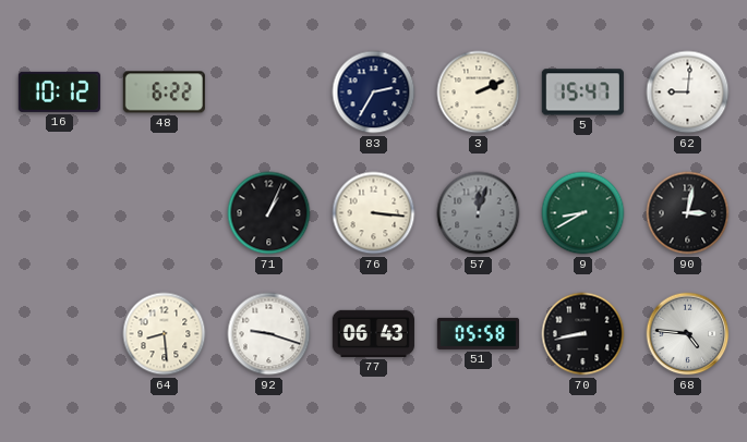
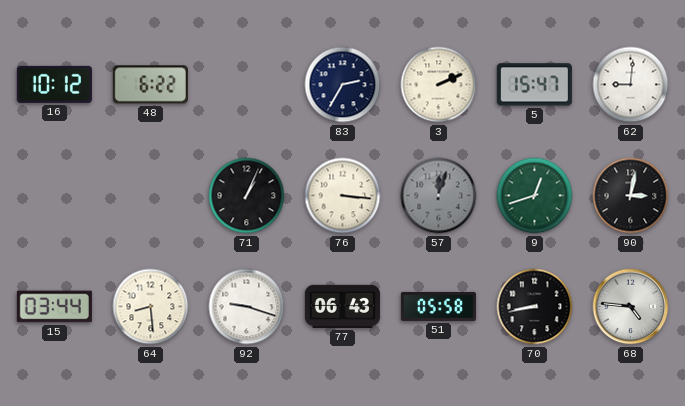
9: 8:40 -> 12:42
15: none -> 03:44
